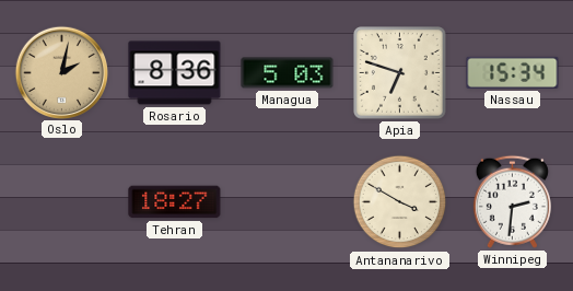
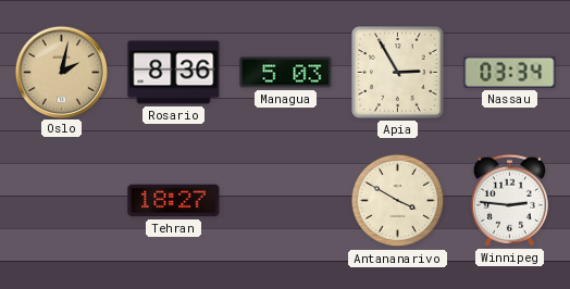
Apia: 6:48 -> 2:55
Nassau: 15:34 -> 03:34
Winnipeg: 2:31 -> 2:46
